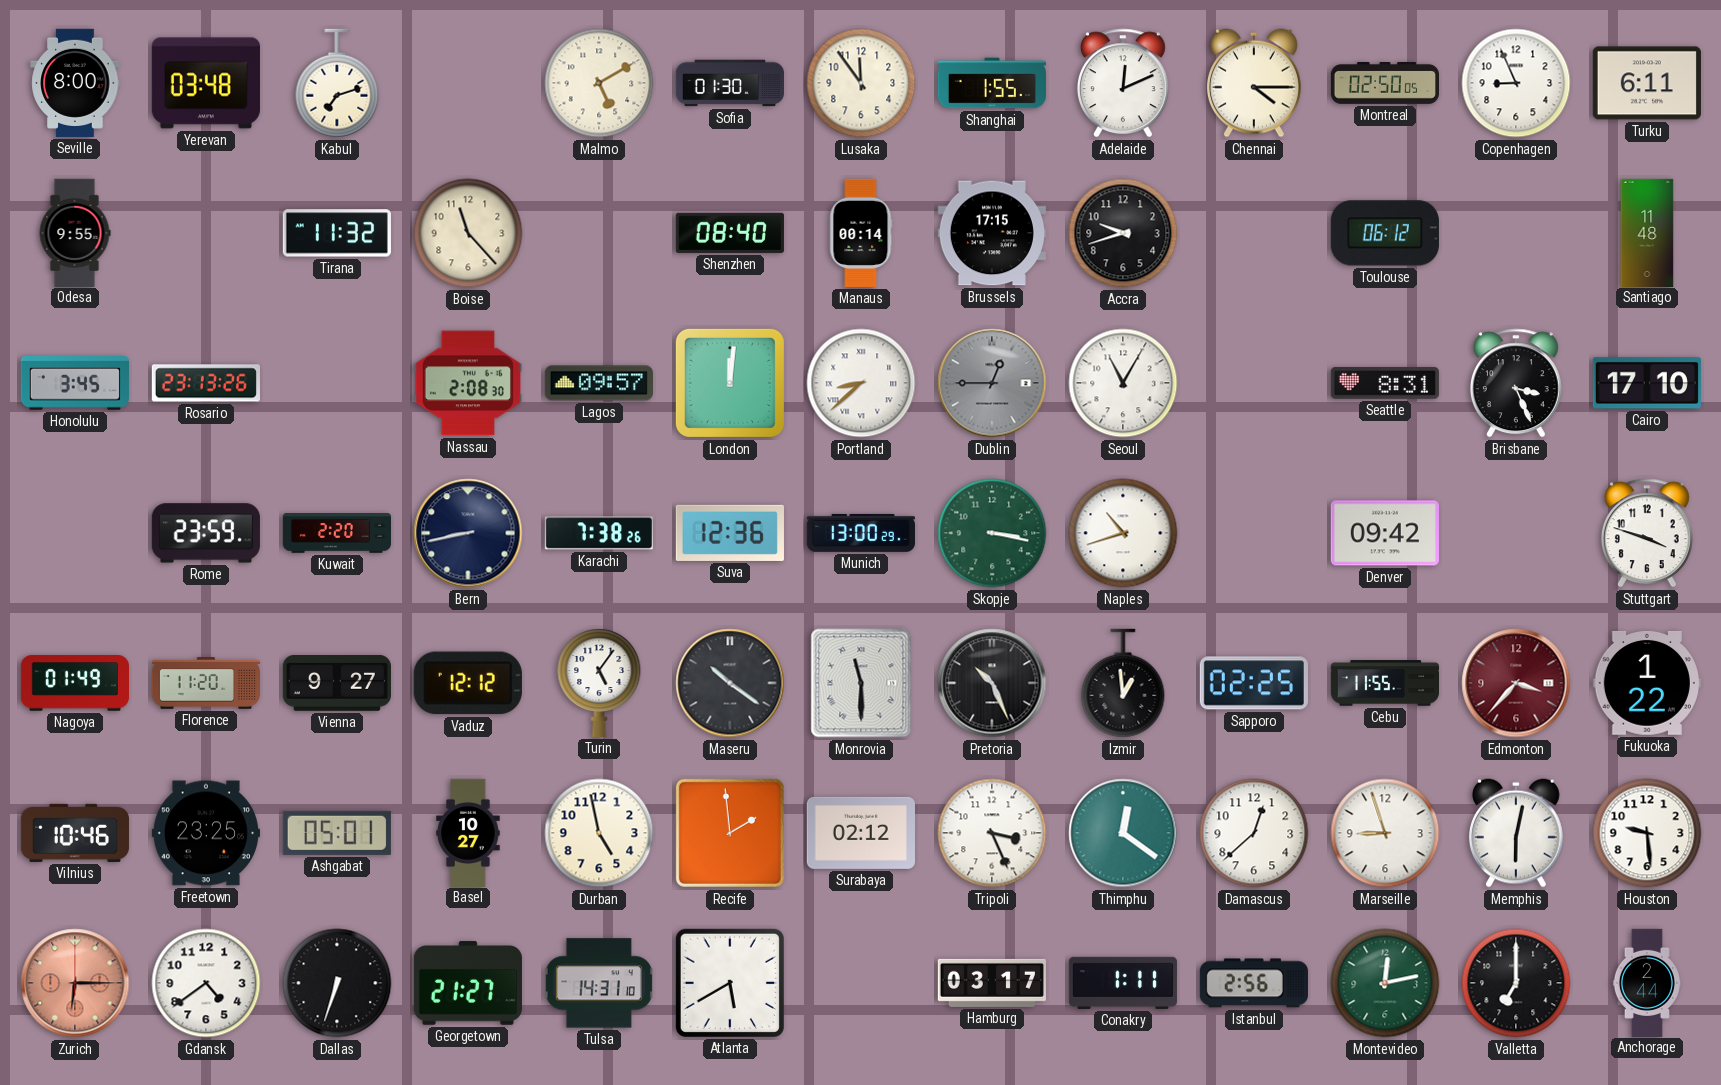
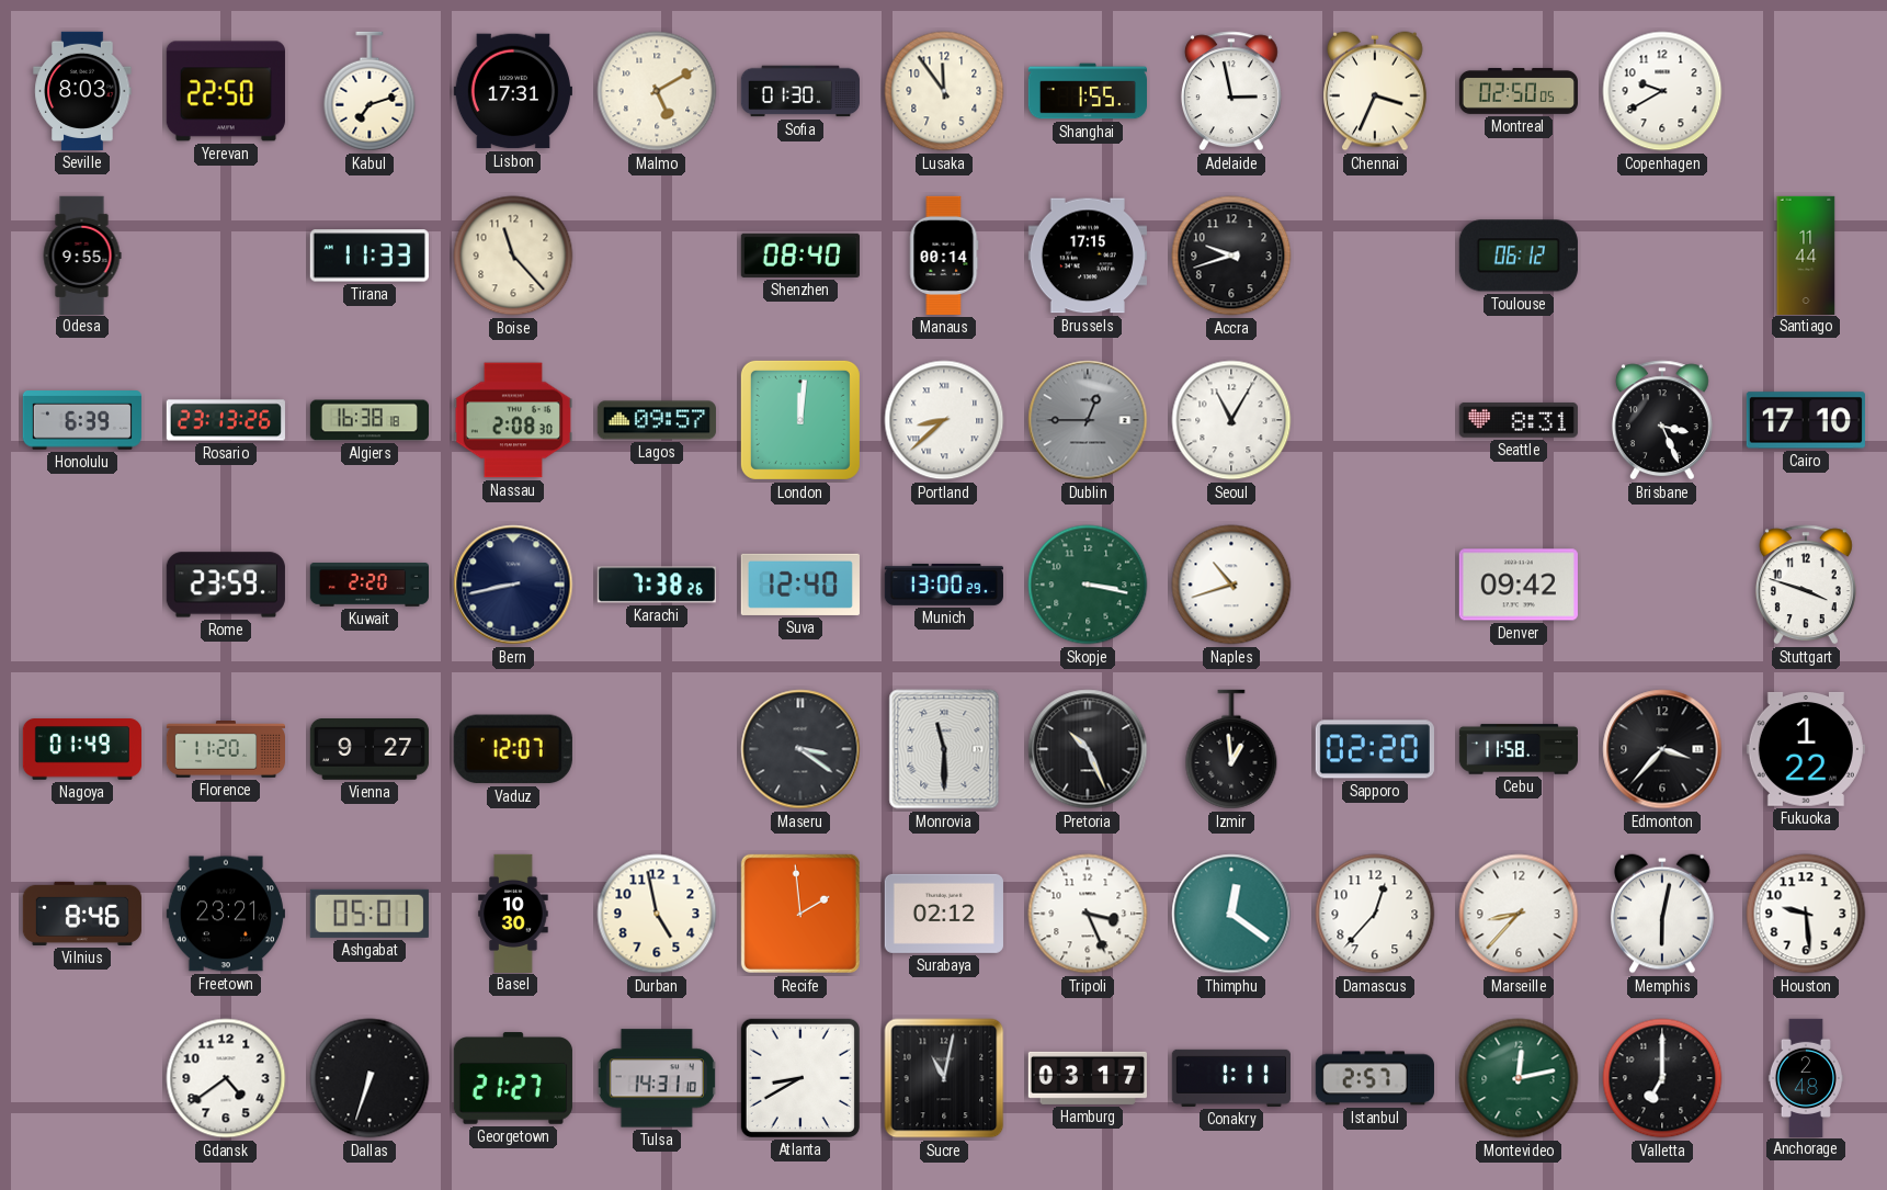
Seville: 8:00 -> 8:03
Yerevan: 03:48 -> 22:50
Lisbon: none -> 17:31
Adelaide: 12:11 -> 2:58
Chennai: 4:15 -> 3:34
Copenhagen: 8:56 -> 9:40
Turku: 6:11 -> none
Tirana: 11:32 -> 11:33
Santiago: 11:48 -> 11:44
Honolulu: 3:45 -> 6:39
Algiers: none -> 16:38
Suva: 12:36 -> 12:40
Vaduz: 12:12 -> 12:07
Turin: 5:06 -> none
Maseru: 10:21 -> 3:21
Sapporo: 02:25 -> 02:20
Cebu: 11:55 -> 11:58
Edmonton dial: burgundy -> black
Vilnius: 10:46 -> 8:46
Freetown: 23:25 -> 23:21
Basel: 10:27 -> 10:30
Damascus: 12:38 -> 12:37
Marseille: 8:57 -> 8:37
Zurich: 6:15 -> none
Atlanta: 5:40 -> 8:40
Sucre: none -> 11:02
Istanbul: 2:56 -> 2:57
Anchorage: 2:44 -> 2:48
